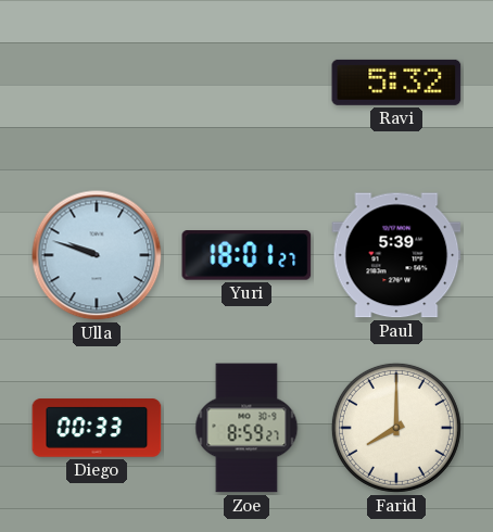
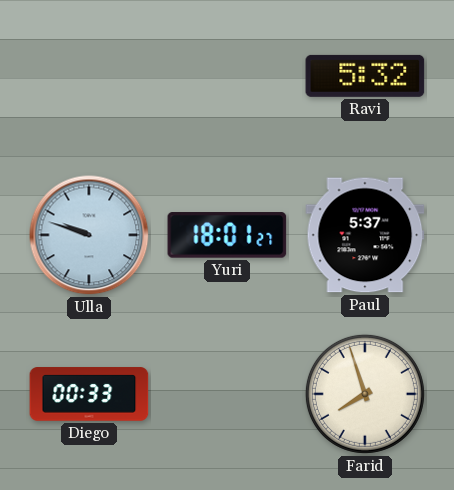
Paul: 5:39 -> 5:37
Zoe: 8:59 -> none
Farid: 8:00 -> 7:57
